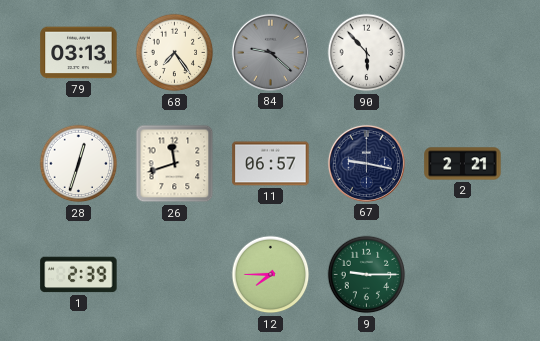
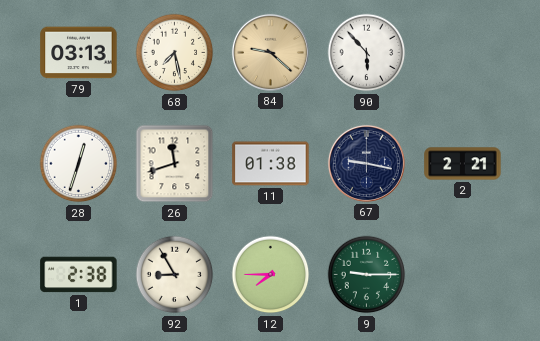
68: 7:24 -> 7:28
84 dial: grey -> champagne
11: 06:57 -> 01:38
1: 2:39 -> 2:38
92: none -> 8:55
